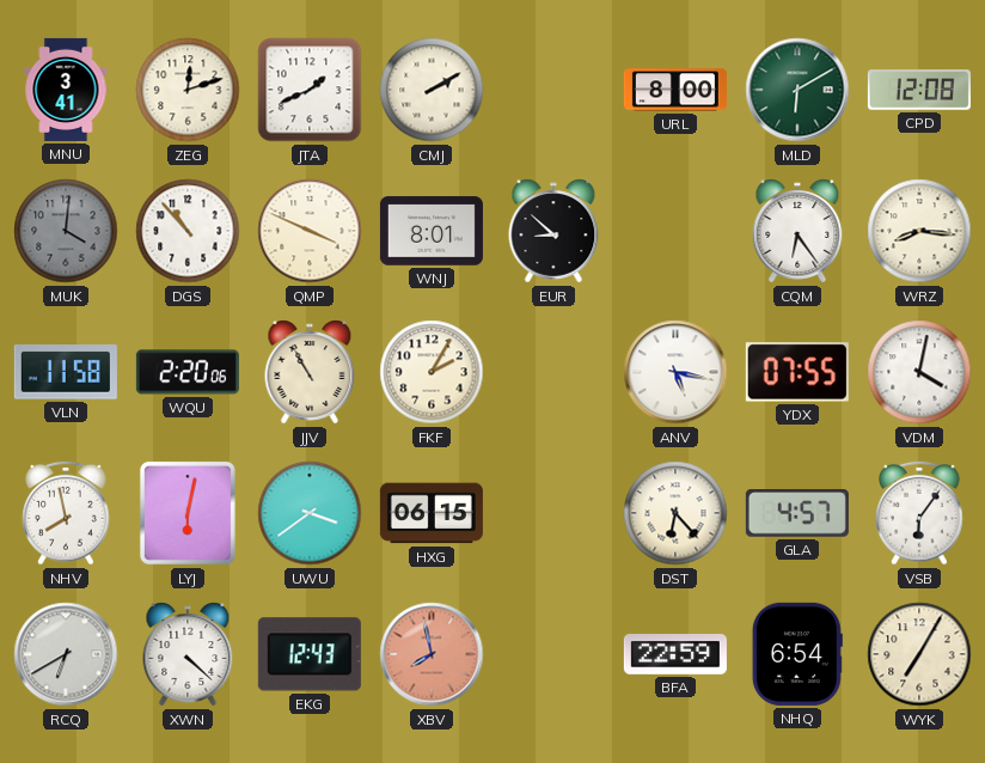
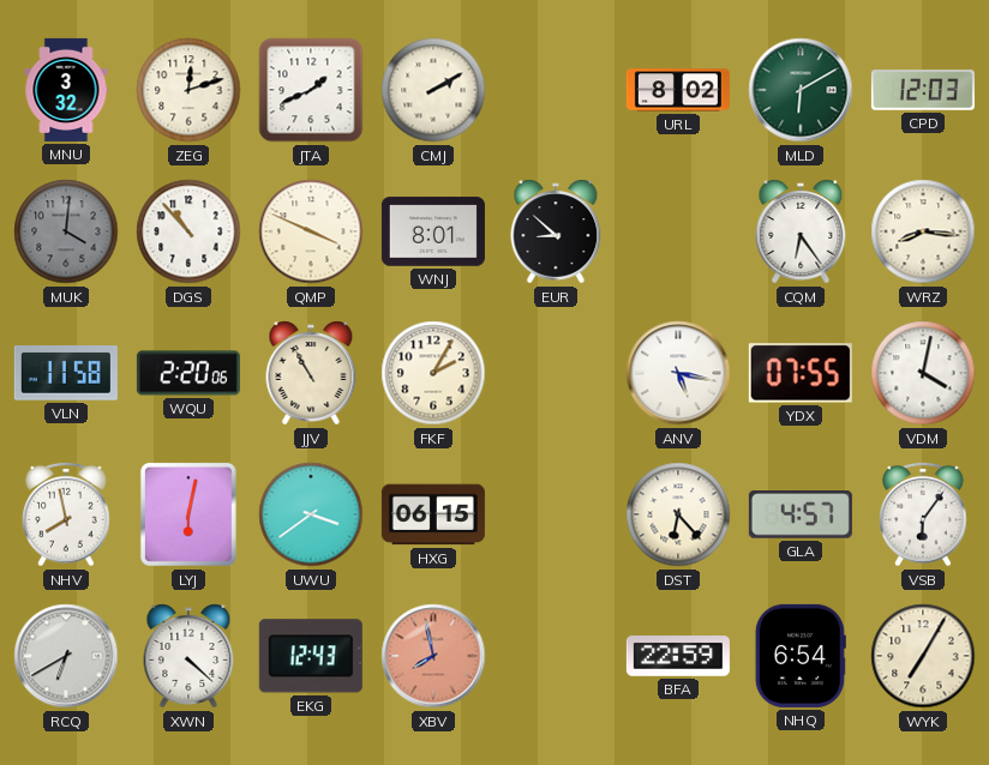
MNU: 3:41 -> 3:32
URL: 8:00 -> 8:02
CPD: 12:08 -> 12:03
